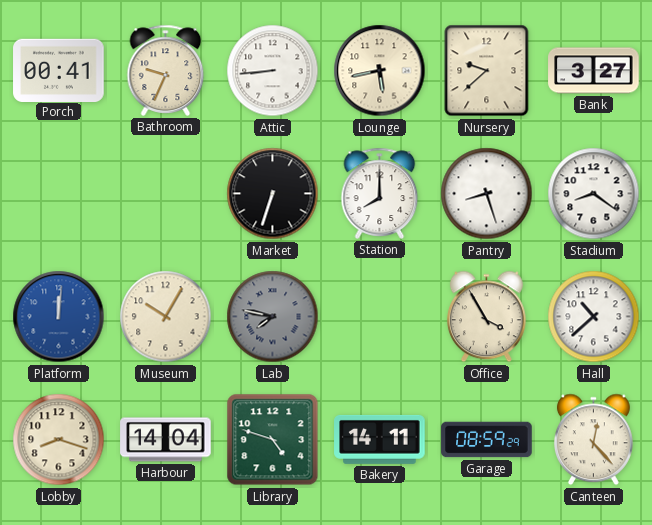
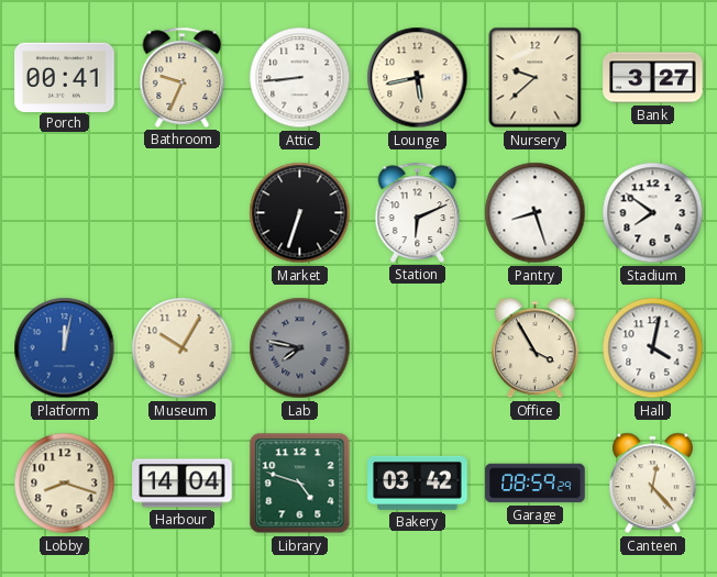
Station: 8:00 -> 6:11
Stadium: 8:21 -> 7:51
Platform: 12:01 -> 12:02
Hall: 10:38 -> 4:02
Bakery: 14:11 -> 03:42
